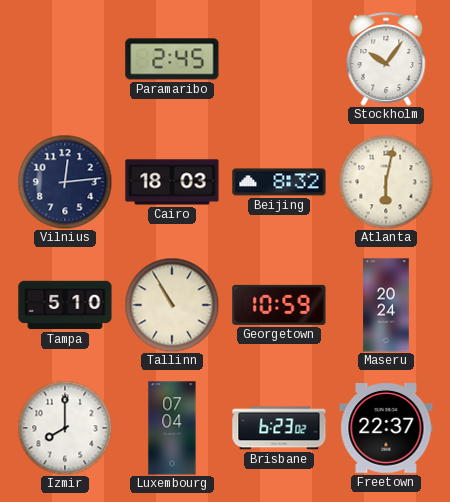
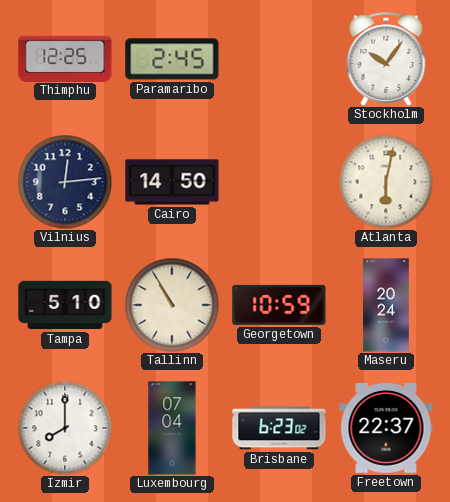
Thimphu: none -> 12:25
Cairo: 18:03 -> 14:50
Beijing: 8:32 -> none
